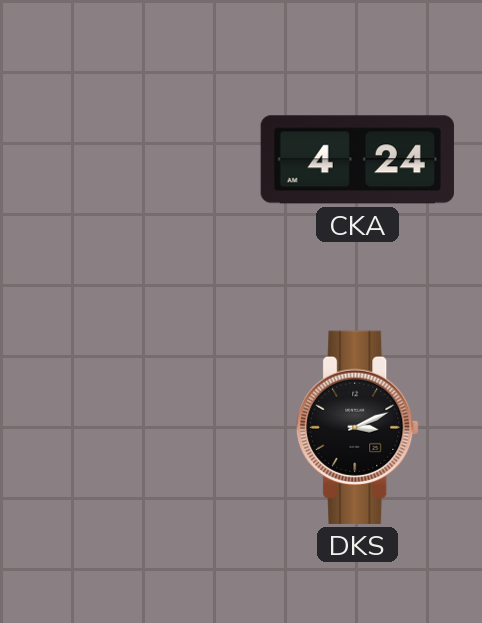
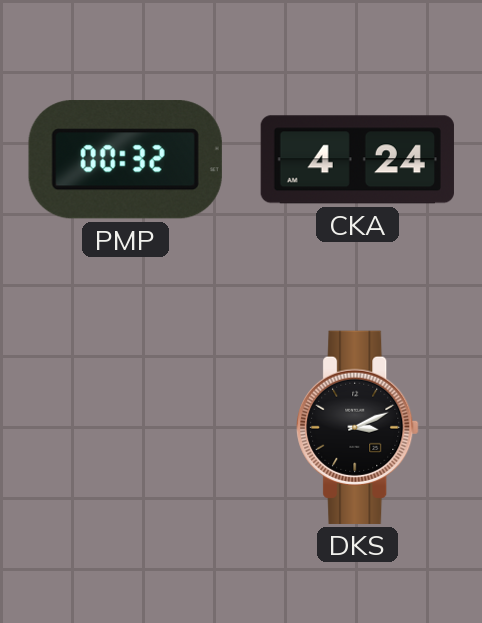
PMP: none -> 00:32
